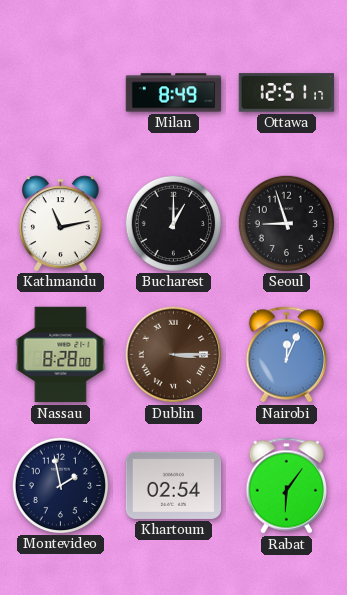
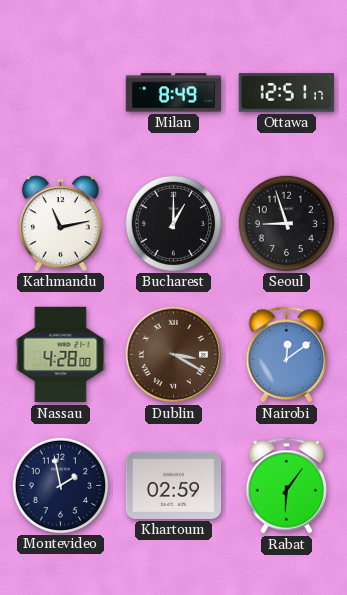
Nassau: 8:28 -> 4:28
Dublin: 3:15 -> 3:20
Nairobi: 12:04 -> 12:09
Khartoum: 02:54 -> 02:59
